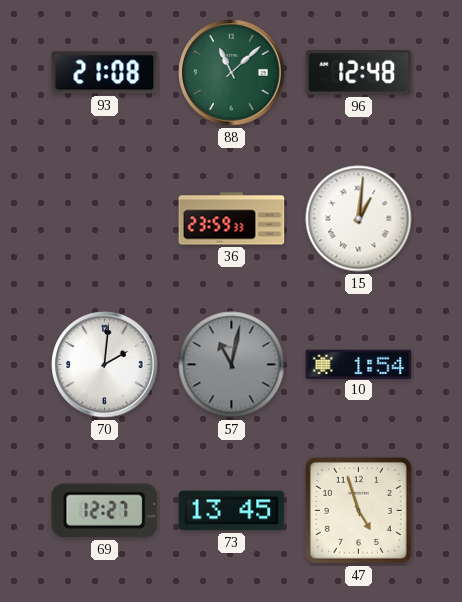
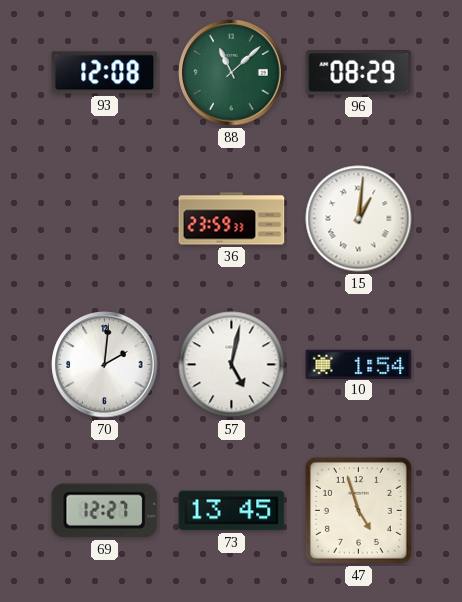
93: 21:08 -> 12:08
96: 12:48 -> 08:29
57: 11:02 -> 5:02
57 dial: grey -> white
